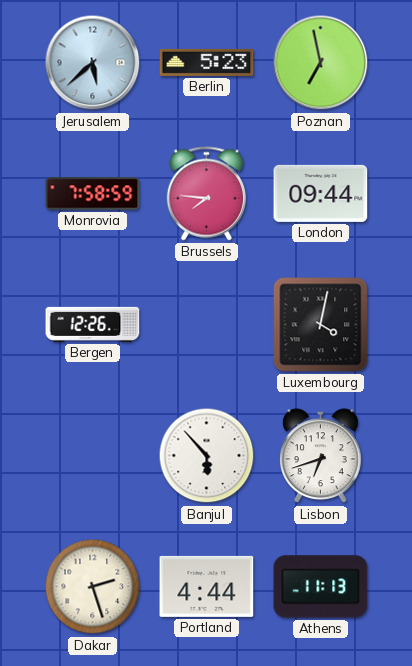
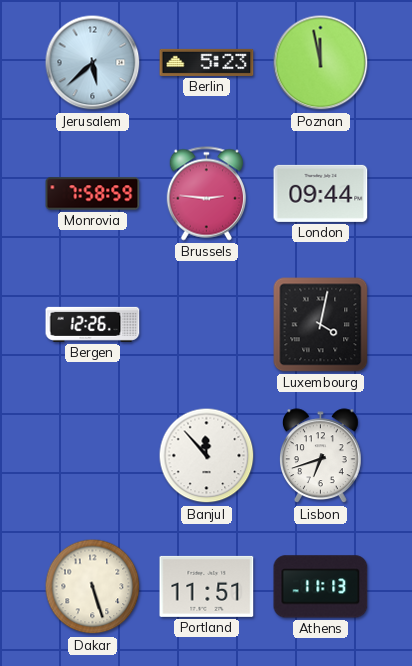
Poznan: 6:58 -> 11:58
Brussels: 7:46 -> 2:46
Banjul: 5:53 -> 11:53
Dakar: 2:27 -> 5:27
Portland: 4:44 -> 11:51
